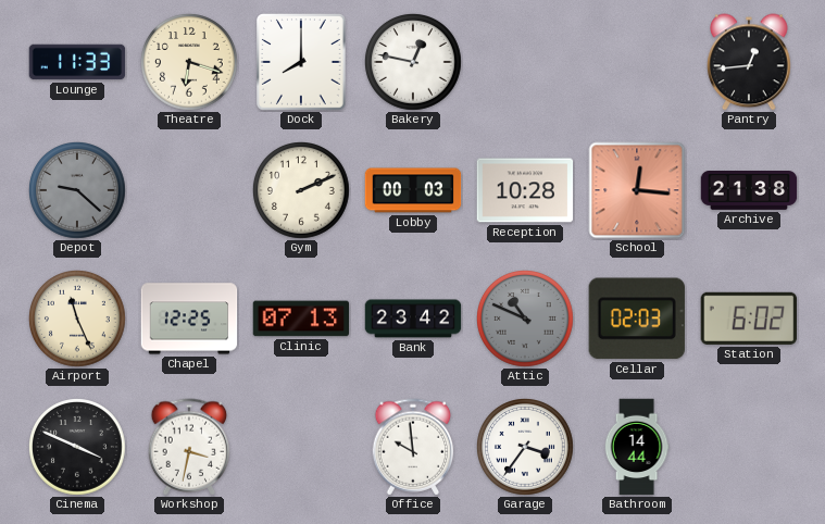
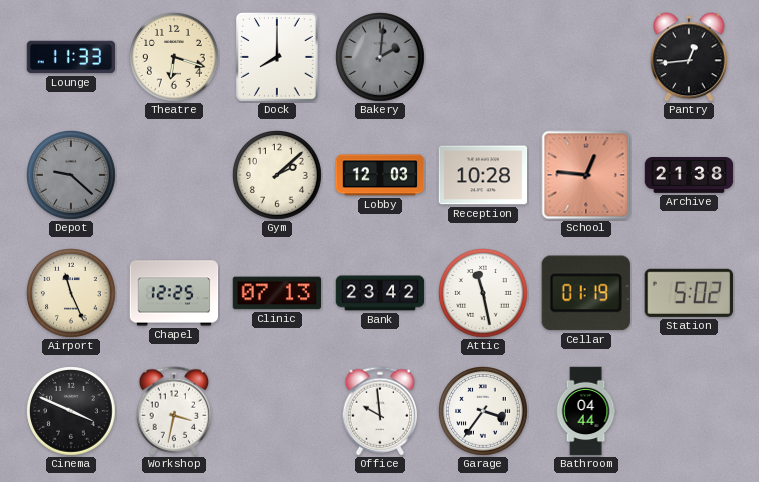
Bakery: 12:47 -> 2:01
Bakery dial: white -> grey
Gym: 2:11 -> 2:08
Lobby: 00:03 -> 12:03
School: 12:16 -> 12:46
Attic: 10:49 -> 11:28
Attic dial: grey -> white
Cellar: 02:03 -> 01:19
Station: 6:02 -> 5:02
Bathroom: 14:44 -> 04:44
